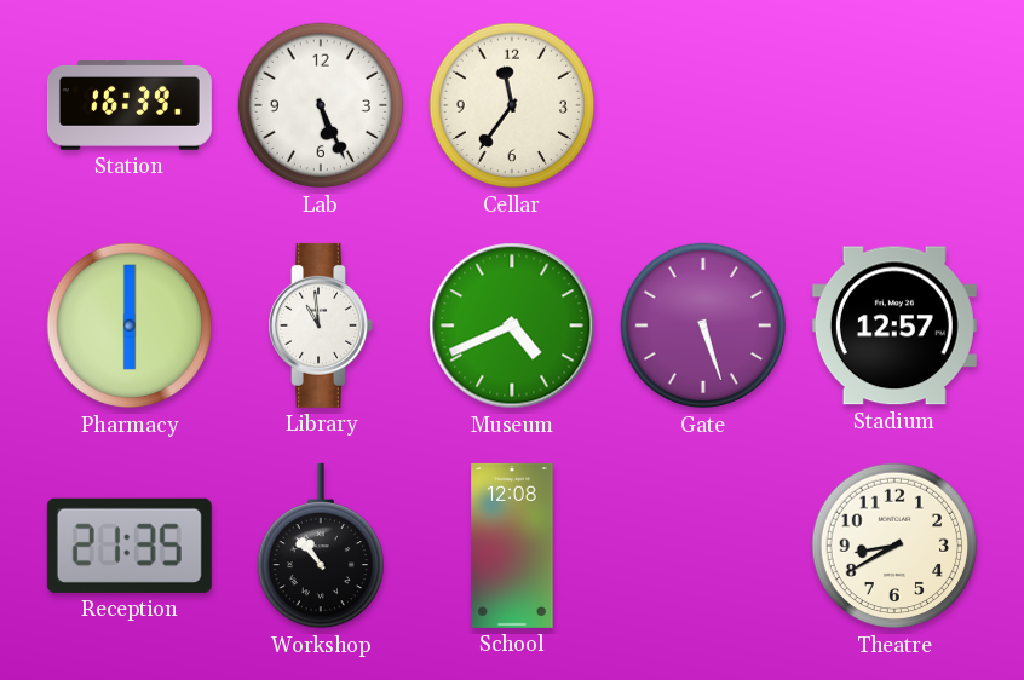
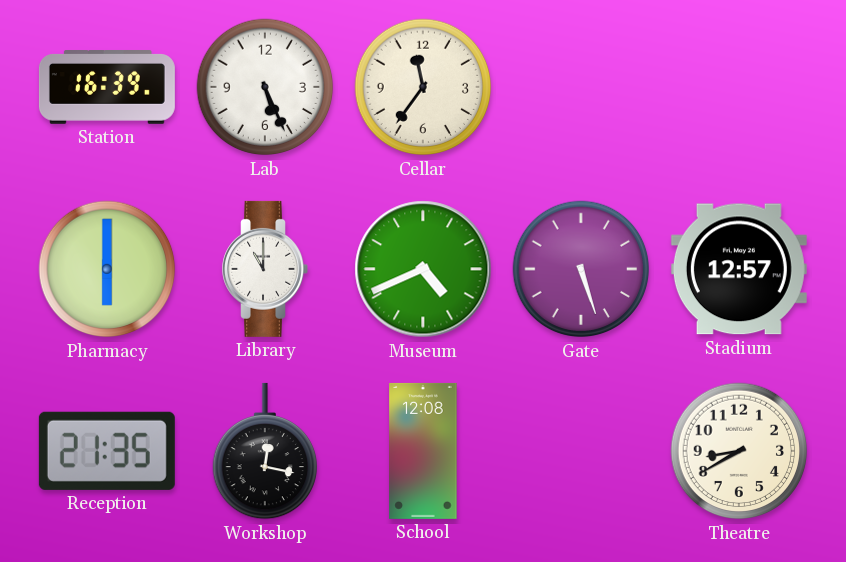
Library: 10:59 -> 11:00
Workshop: 10:53 -> 12:17
